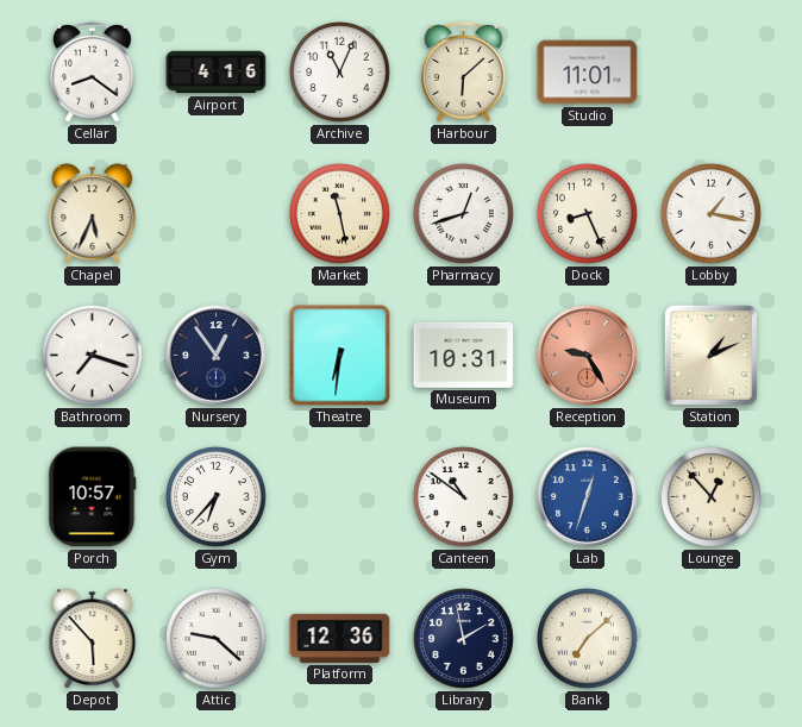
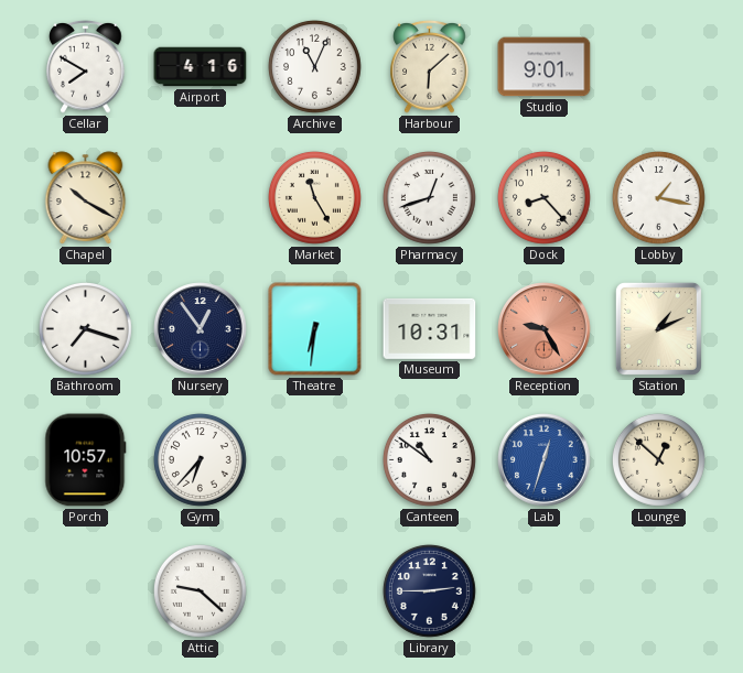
Cellar: 8:21 -> 7:50
Studio: 11:01 -> 9:01
Chapel: 5:34 -> 10:20
Market: 11:28 -> 11:25
Dock: 8:26 -> 8:23
Lounge: 12:53 -> 12:52
Depot: 5:53 -> none
Platform: 12:36 -> none
Library: 1:58 -> 2:45
Bank: 7:08 -> none
